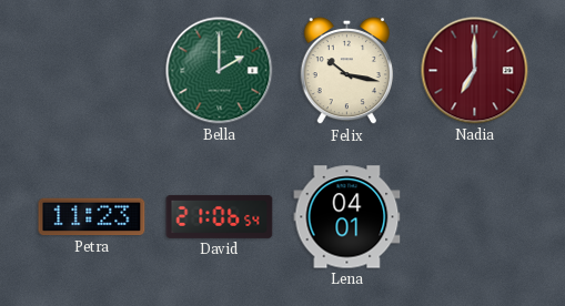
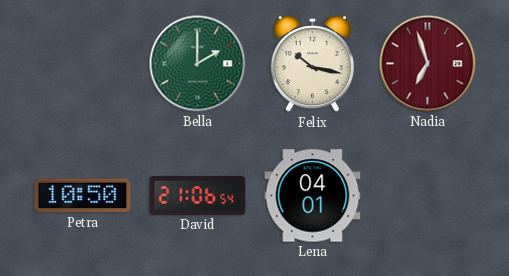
Nadia: 7:00 -> 6:57
Petra: 11:23 -> 10:50
